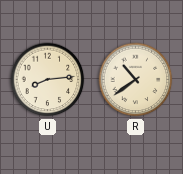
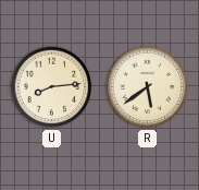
R: 10:39 -> 5:39
